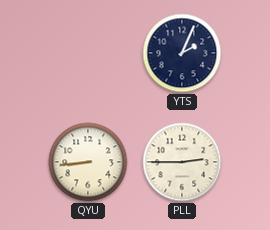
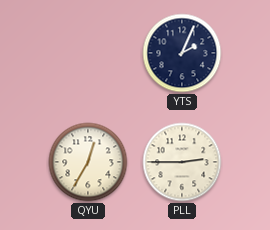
QYU: 8:44 -> 12:35
